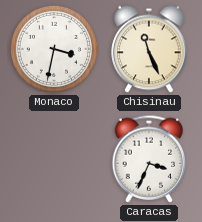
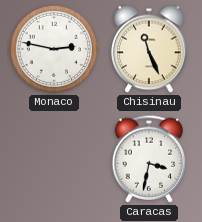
Monaco: 3:32 -> 2:47
Caracas: 3:34 -> 3:32
